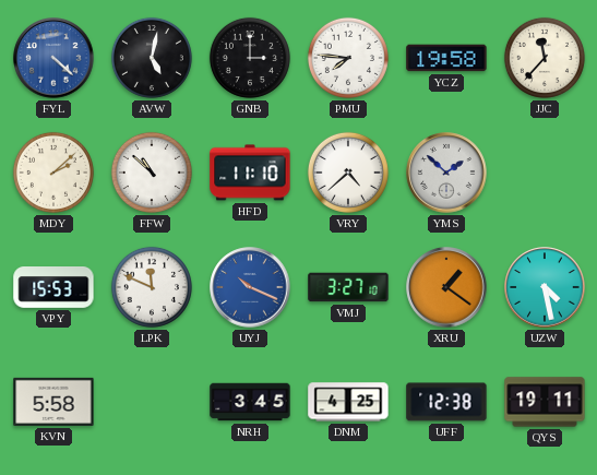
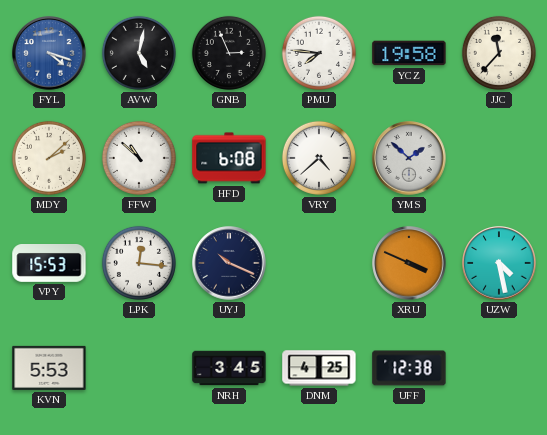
FYL: 4:22 -> 4:18
GNB: 3:00 -> 2:56
HFD: 11:10 -> 6:08
LPK: 11:49 -> 12:16
UYJ dial: blue -> navy
VMJ: 3:27 -> none
XRU: 1:21 -> 3:49
KVN: 5:58 -> 5:53
QYS: 19:11 -> none
